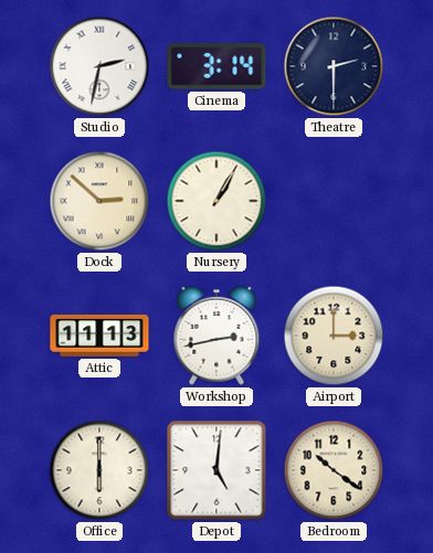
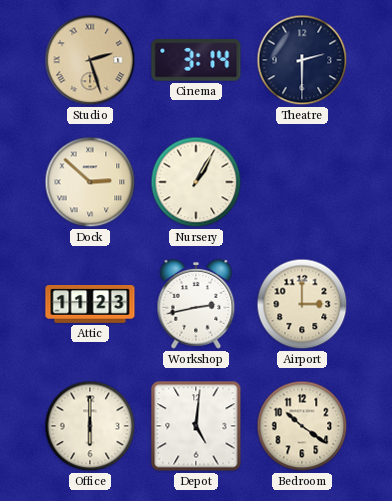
Studio: 2:32 -> 2:27
Studio dial: white -> champagne
Attic: 11:13 -> 11:23
